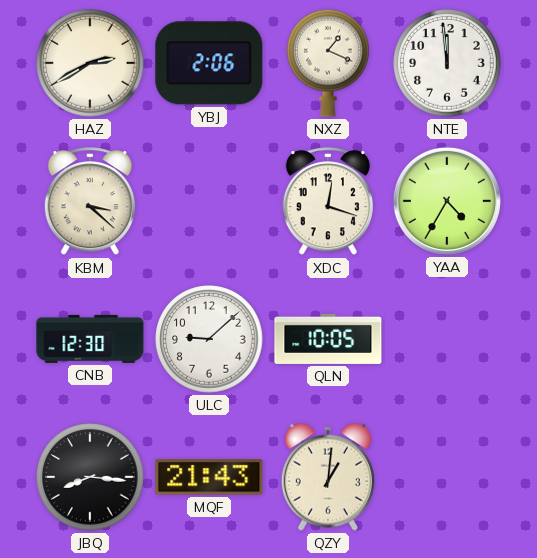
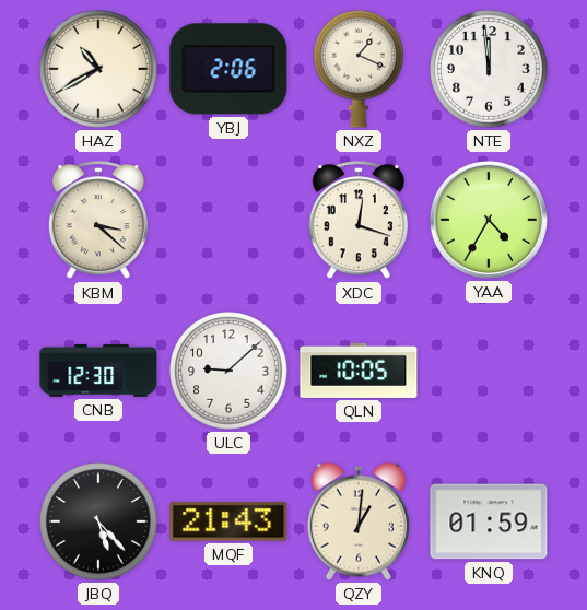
HAZ: 2:40 -> 10:40
JBQ: 8:16 -> 5:23
KNQ: none -> 01:59
